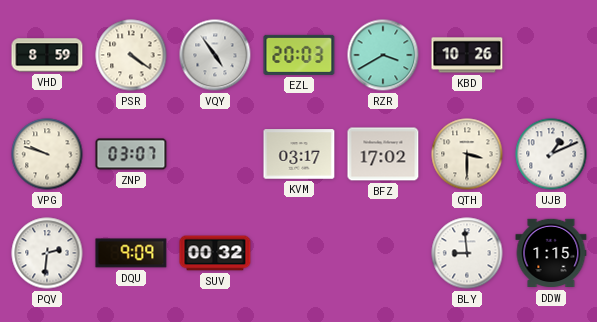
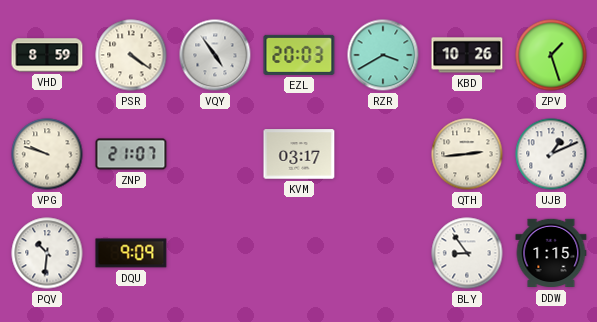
ZPV: none -> 1:27
ZNP: 03:07 -> 21:07
BFZ: 17:02 -> none
QTH: 3:30 -> 2:44
PQV: 2:31 -> 10:31
SUV: 00:32 -> none
BLY: 8:59 -> 8:54
